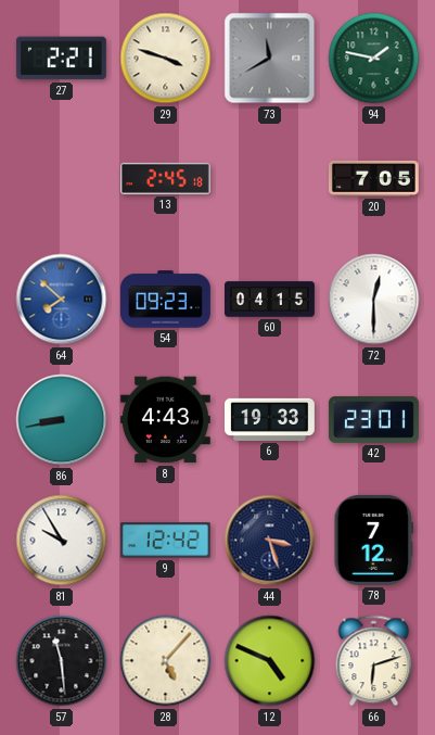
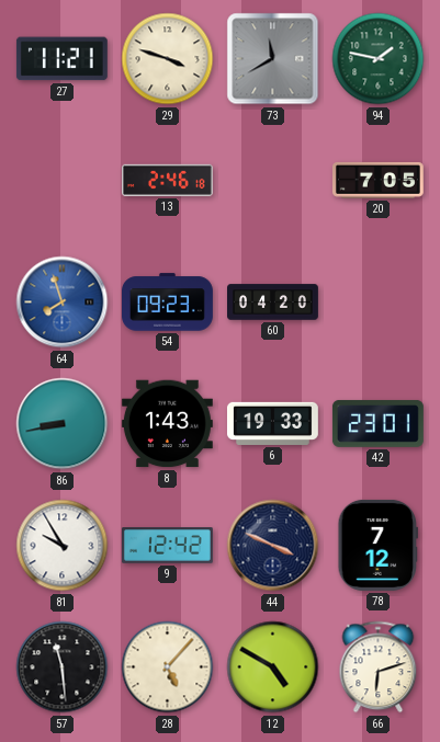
27: 2:21 -> 11:21
13: 2:45 -> 2:46
64: 7:52 -> 7:57
60: 04:15 -> 04:20
72: 12:30 -> none
8: 4:43 -> 1:43
44: 3:27 -> 3:49
12: 4:49 -> 4:50
